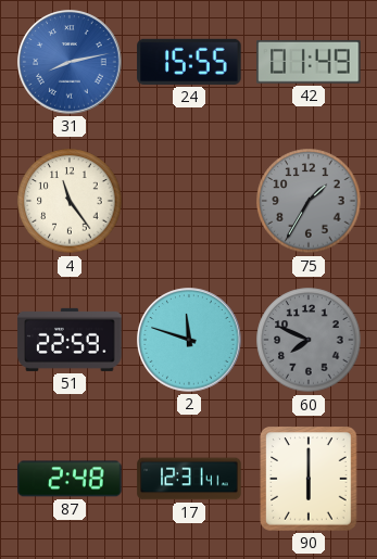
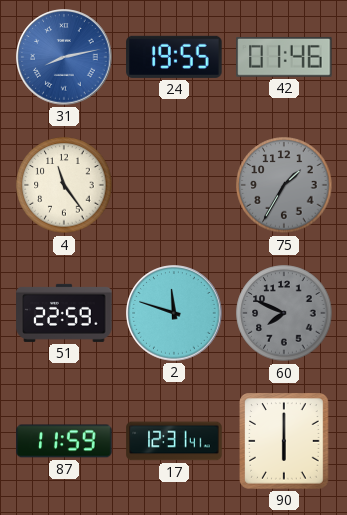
24: 15:55 -> 19:55
42: 01:49 -> 01:46
87: 2:48 -> 11:59
